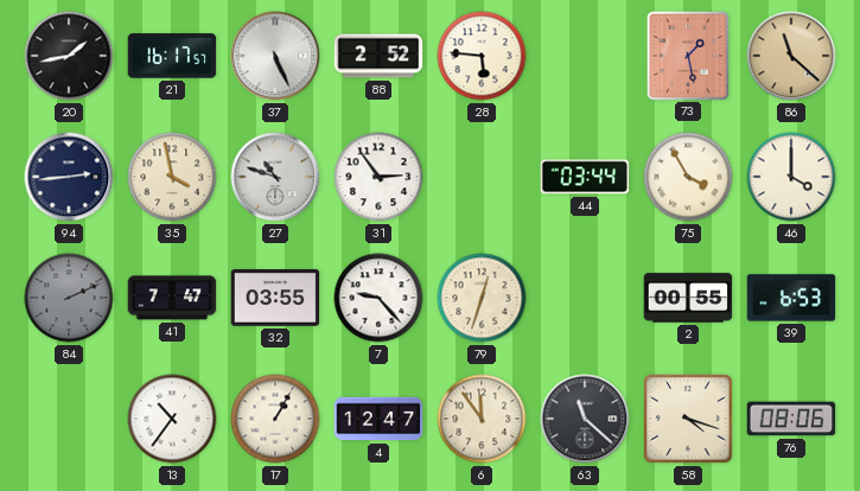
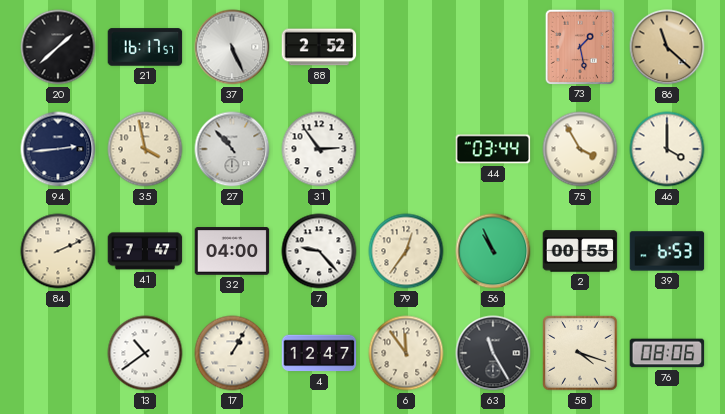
20: 1:43 -> 1:38
28: 5:46 -> none
27: 10:48 -> 10:53
84 dial: grey -> cream
32: 03:55 -> 04:00
79: 12:33 -> 12:36
56: none -> 10:56
13: 10:36 -> 10:39
63: 11:22 -> 11:25
